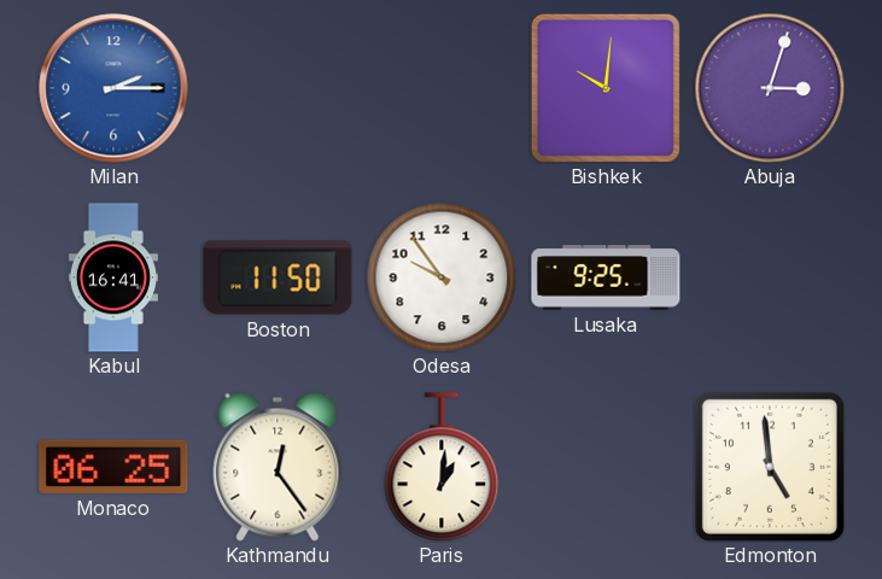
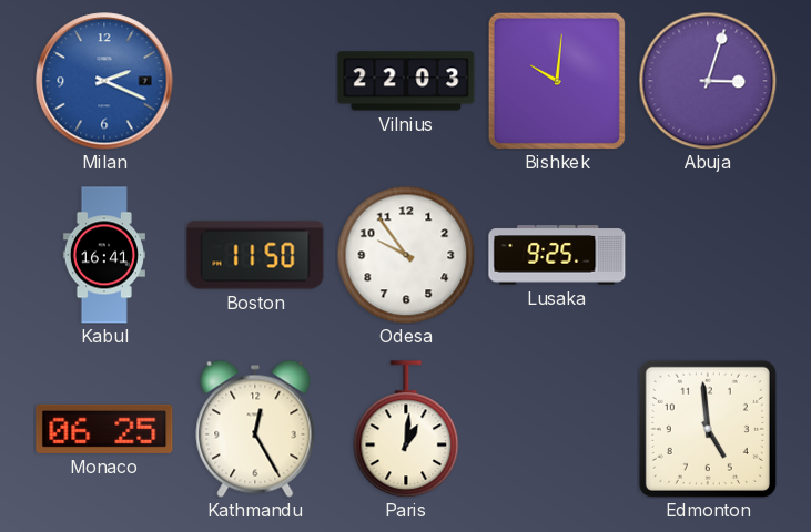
Milan: 2:15 -> 2:19
Vilnius: none -> 22:03
Kathmandu: 12:24 -> 12:25
